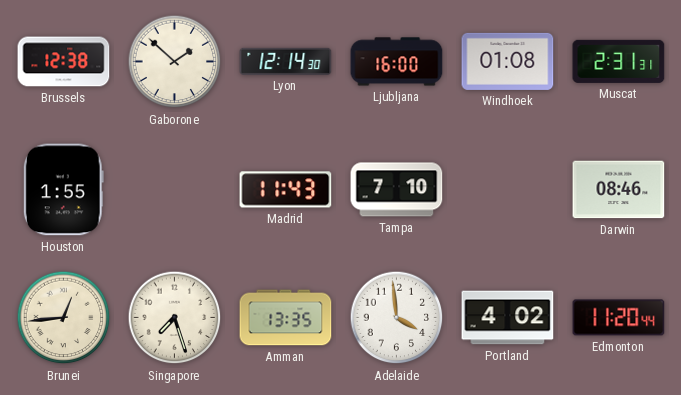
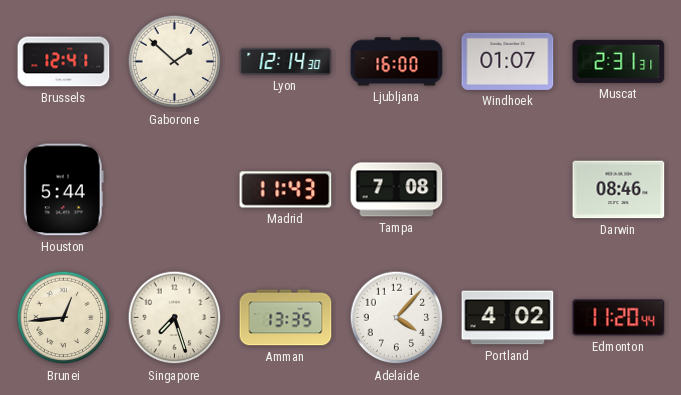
Brussels: 12:38 -> 12:41
Windhoek: 01:08 -> 01:07
Houston: 1:55 -> 5:44
Tampa: 7:10 -> 7:08
Adelaide: 3:59 -> 4:07
